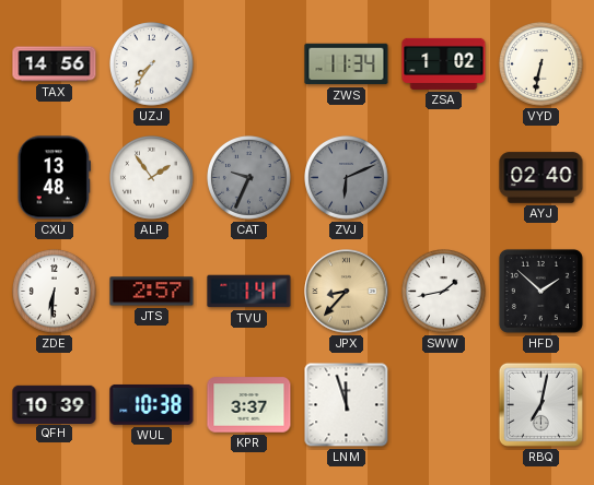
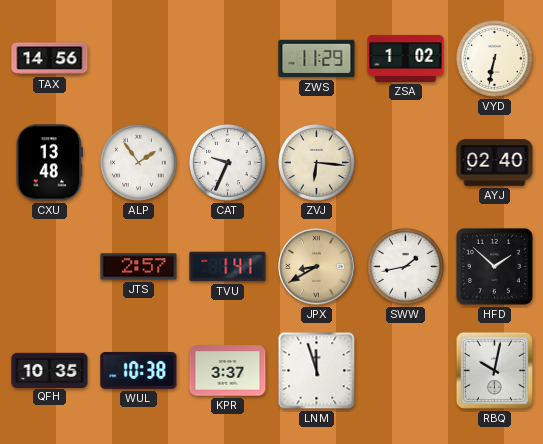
UZJ: 7:36 -> none
ZWS: 11:34 -> 11:29
CAT dial: grey -> white
ZVJ: 6:11 -> 6:16
ZVJ dial: grey -> cream
ZDE: 6:31 -> none
JPX: 8:37 -> 8:40
QFH: 10:39 -> 10:35
RBQ: 7:02 -> 10:02
